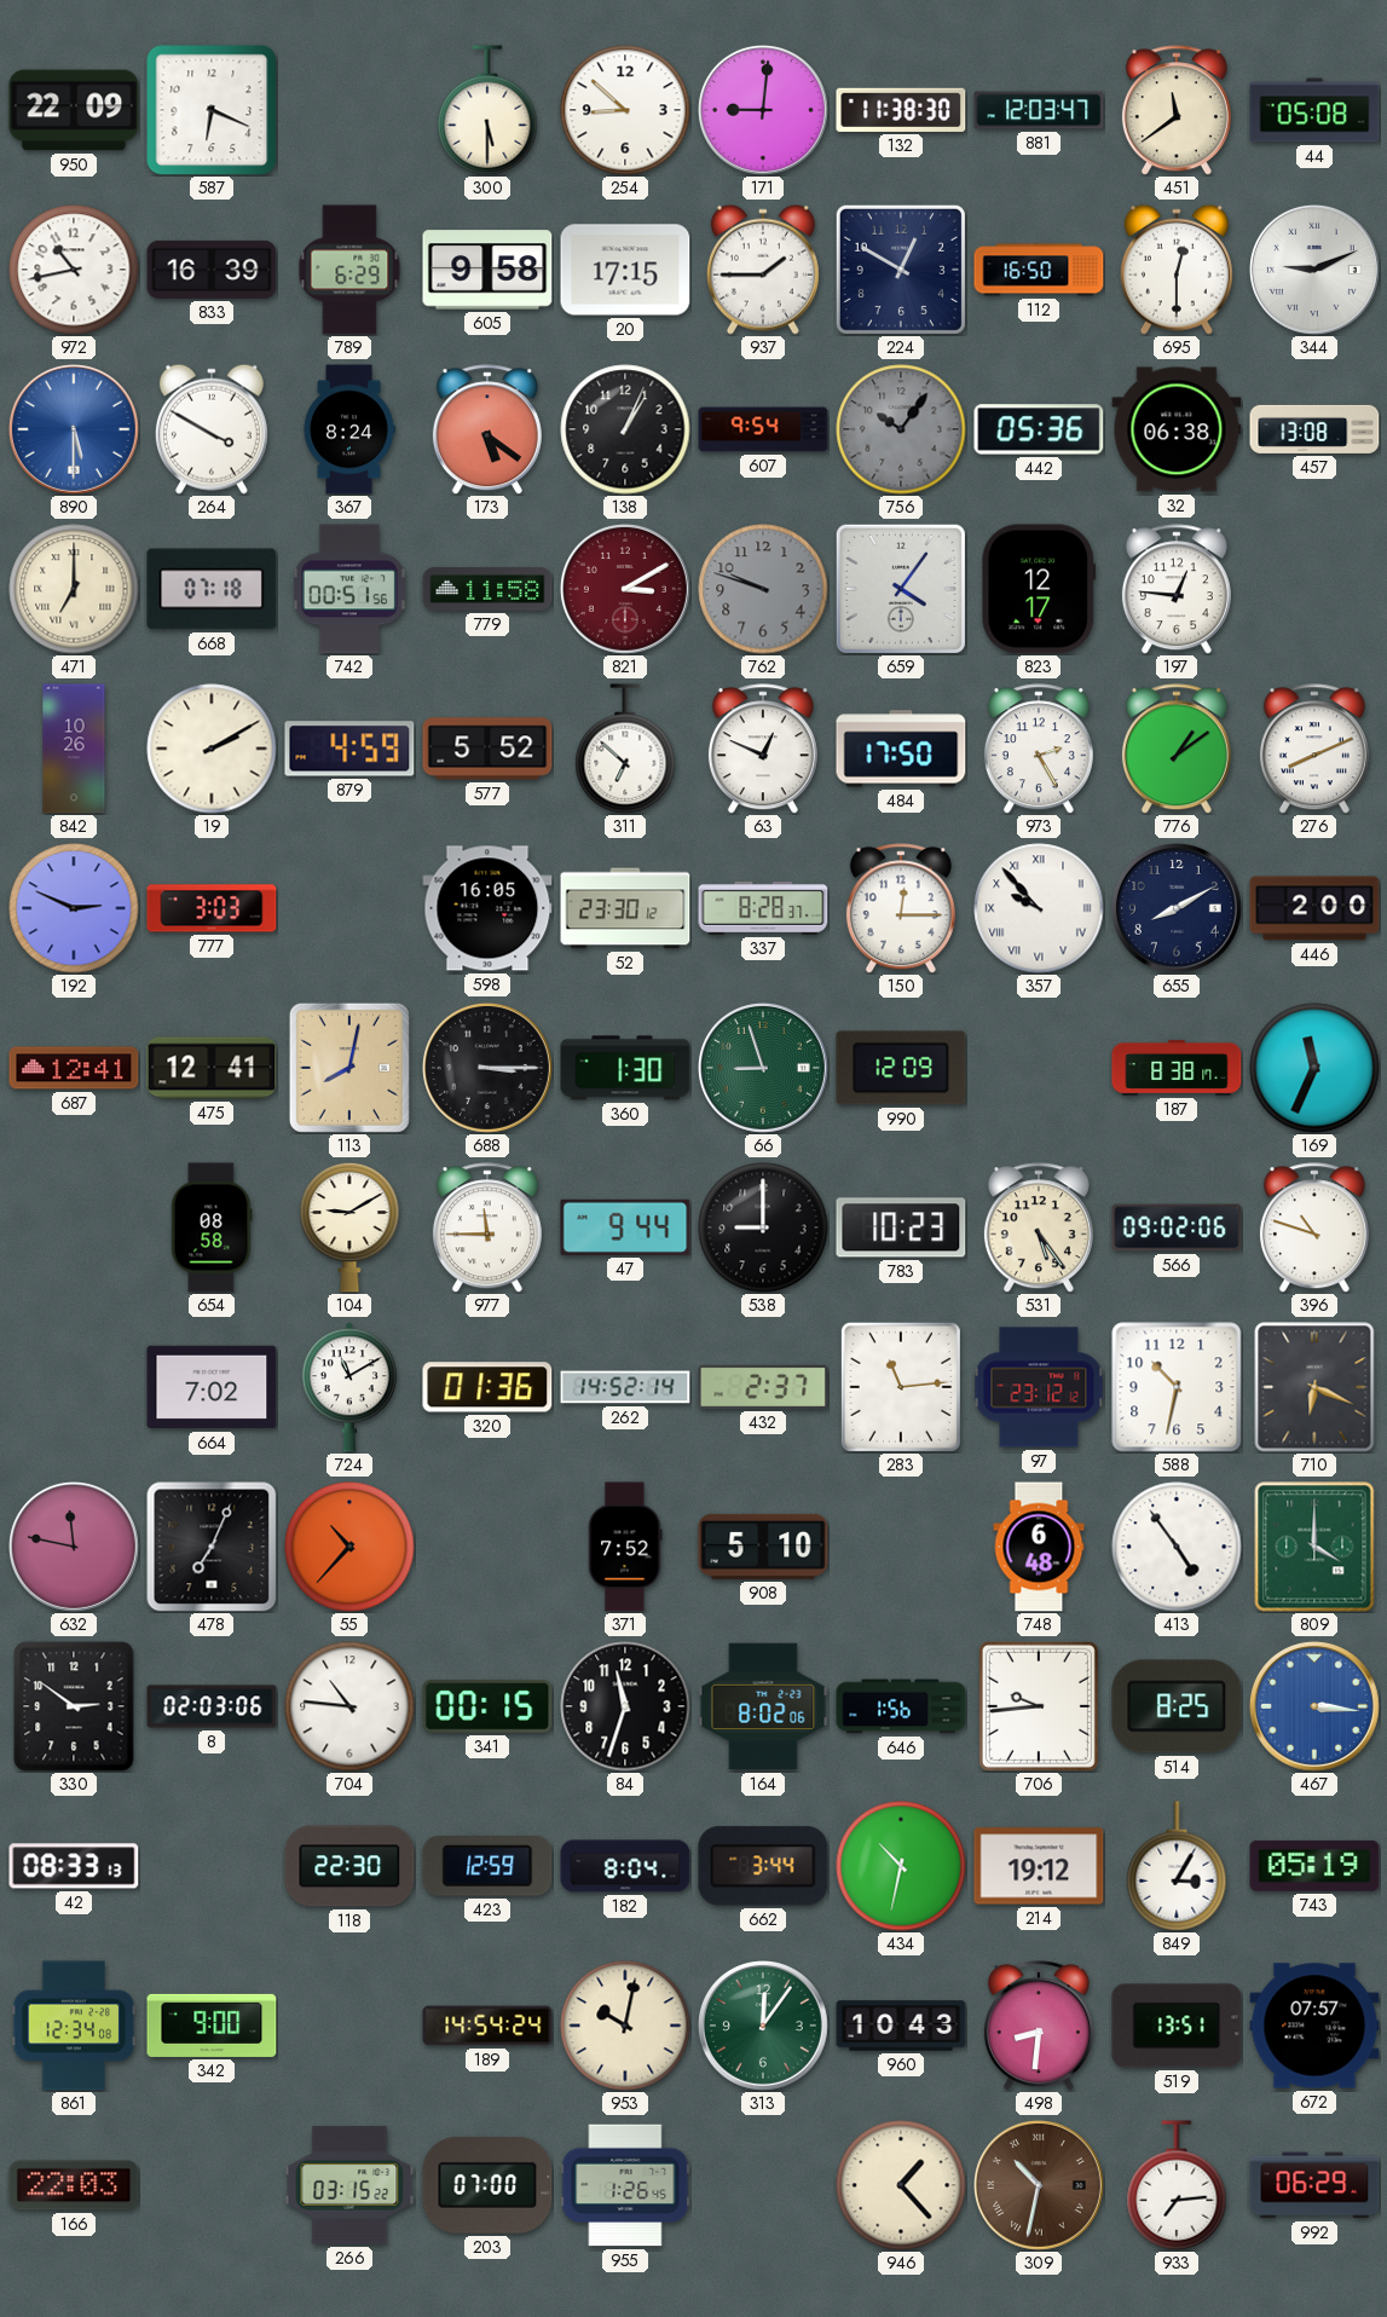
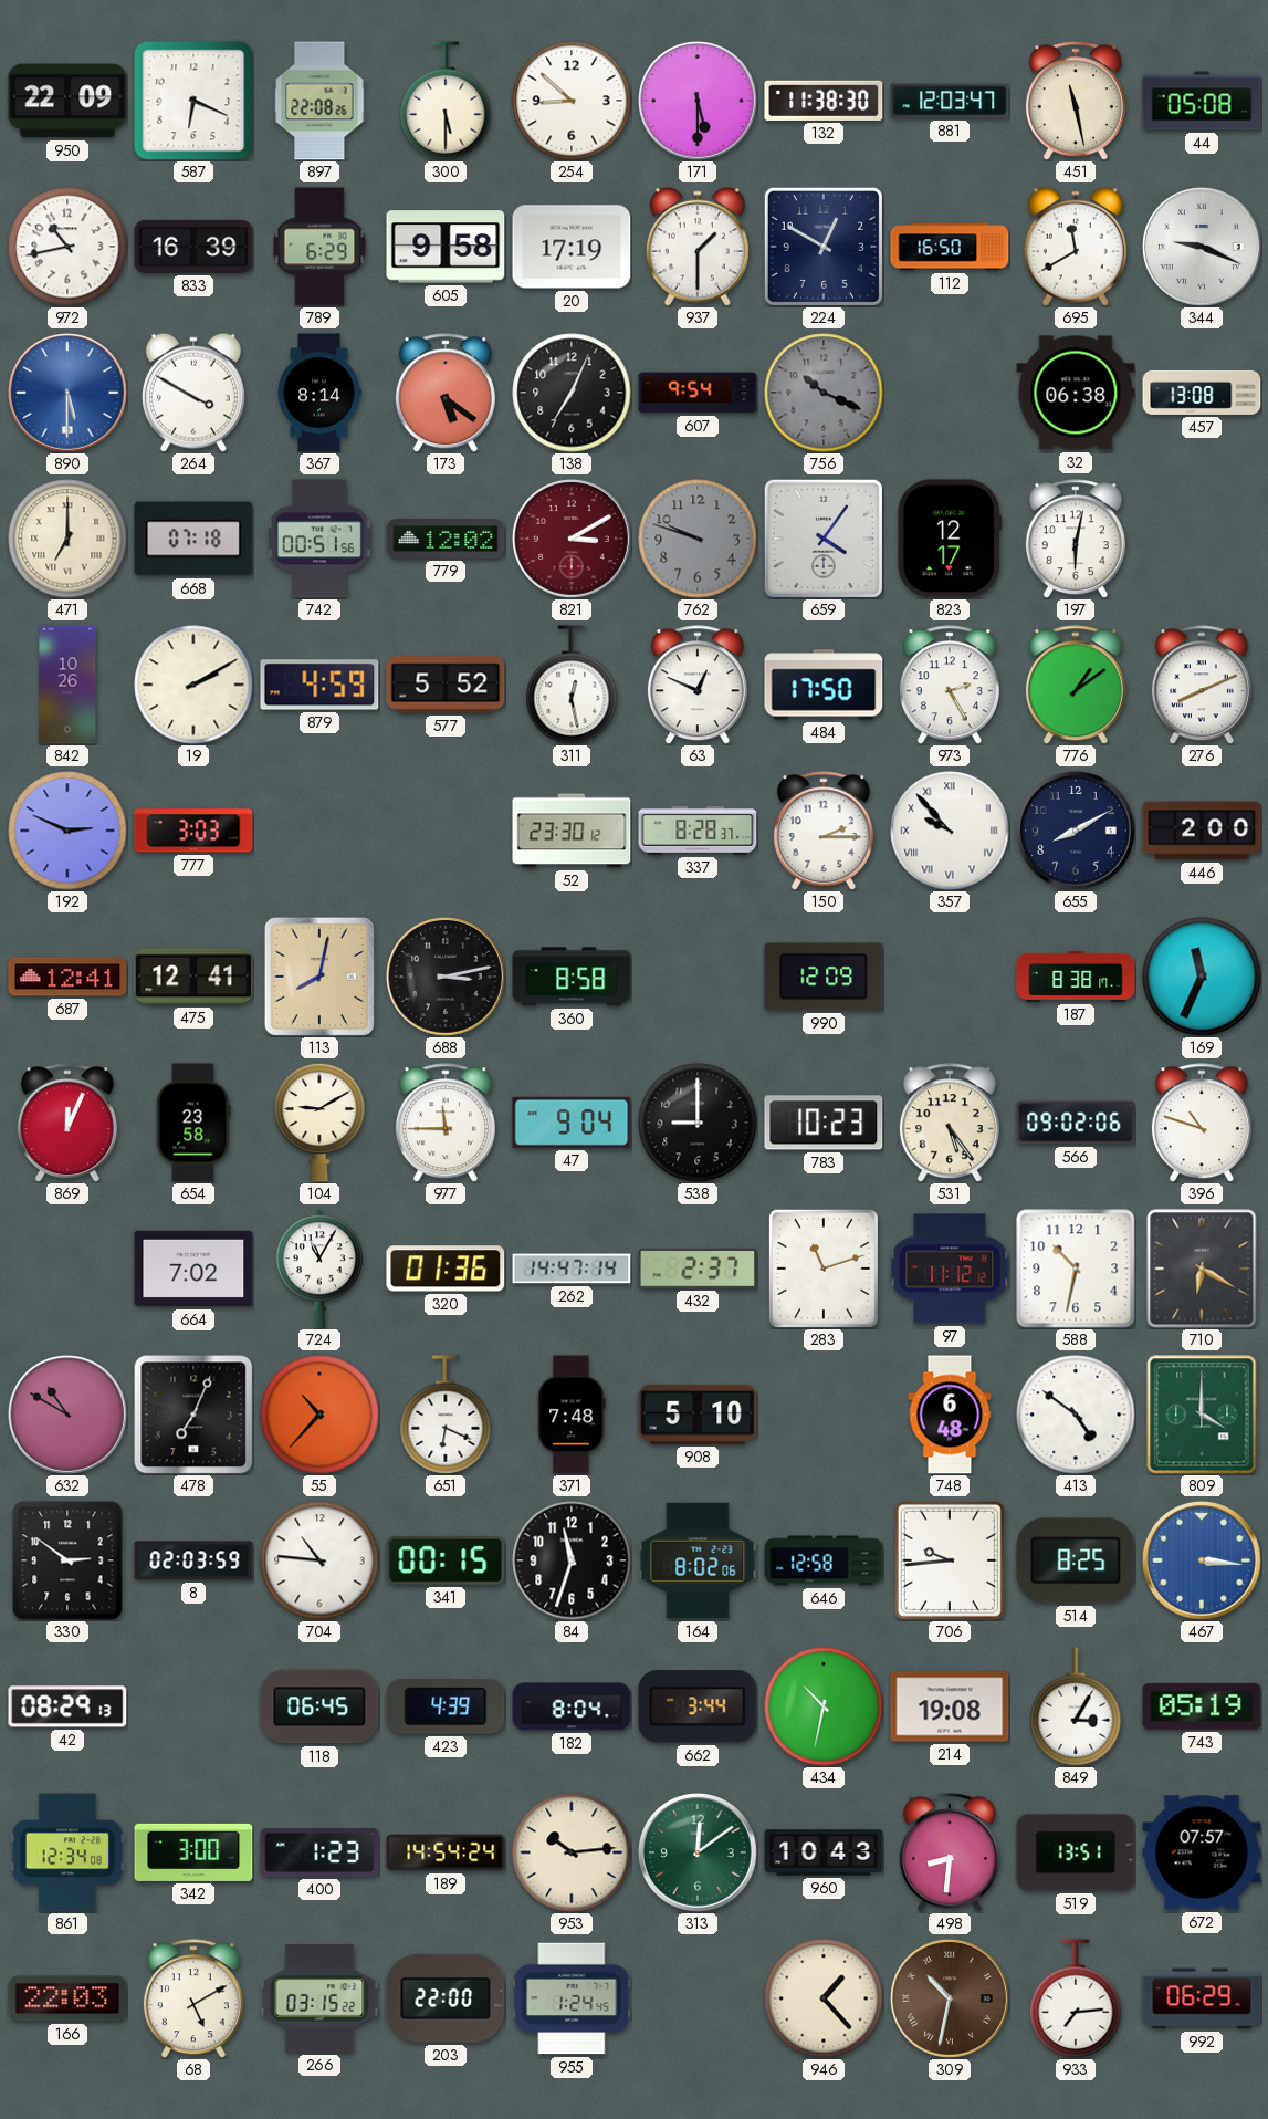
897: none -> 22:08
171: 9:01 -> 5:30
451: 11:39 -> 11:28
20: 17:15 -> 17:19
937: 1:45 -> 1:30
695: 12:30 -> 11:40
344: 9:11 -> 9:19
367: 8:24 -> 8:14
138: 1:04 -> 7:04
756: 10:06 -> 10:19
442: 05:36 -> none
779: 11:58 -> 12:02
197: 12:46 -> 6:02
311: 6:52 -> 12:28
598: 16:05 -> none
150: 12:15 -> 2:15
688: 3:15 -> 3:13
360: 1:30 -> 8:58
66: 8:57 -> none
869: none -> 12:04
654: 08:58 -> 23:58
47: 9:44 -> 9:04
724: 11:10 -> 11:05
262: 14:52 -> 14:47
283: 11:14 -> 11:12
97: 23:12 -> 11:12
710: 6:19 -> 6:20
632: 11:47 -> 10:50
651: none -> 6:19
371: 7:52 -> 7:48
413: 4:54 -> 4:51
8: 02:03:06 -> 02:03:59
646: 1:56 -> 12:58
42: 08:33 -> 08:29
118: 22:30 -> 06:45
423: 12:59 -> 4:39
214: 19:12 -> 19:08
342: 9:00 -> 3:00
400: none -> 1:23
953: 10:02 -> 10:14
313: 12:06 -> 12:09
68: none -> 5:10
203: 07:00 -> 22:00
955: 1:26 -> 1:24
